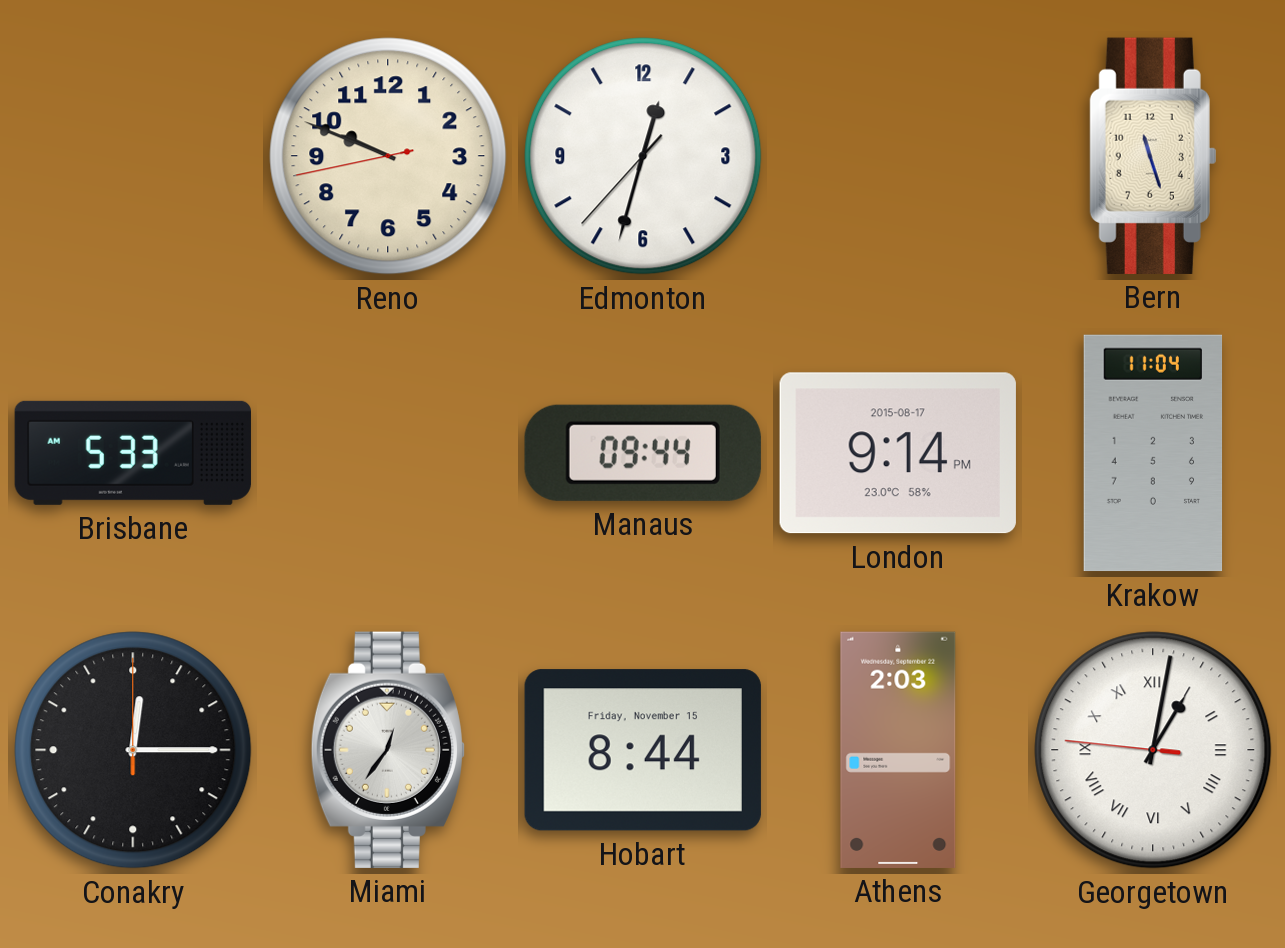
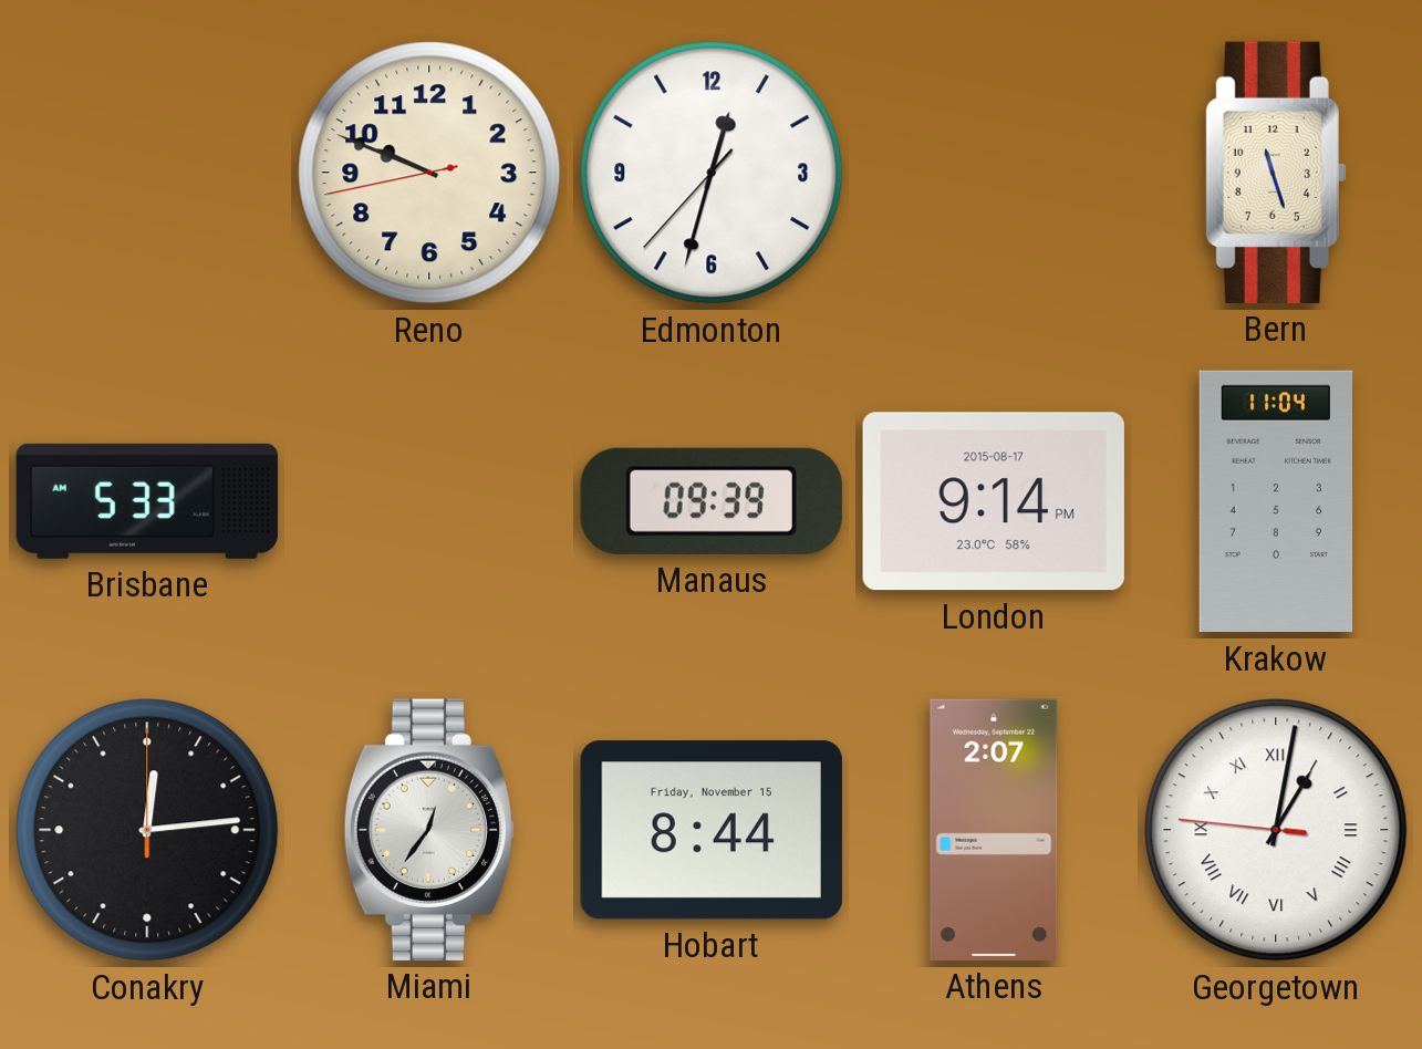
Manaus: 09:44 -> 09:39
Conakry: 12:15 -> 12:14
Athens: 2:03 -> 2:07
